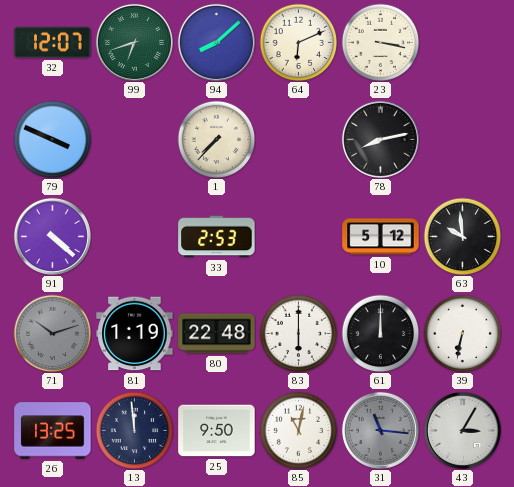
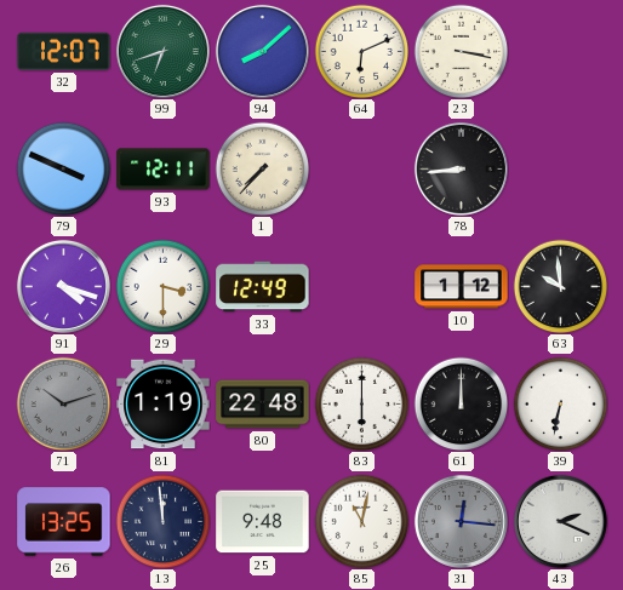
93: none -> 12:11
78: 8:13 -> 8:44
91: 4:22 -> 4:18
29: none -> 3:30
33: 2:53 -> 12:49
10: 5:12 -> 1:12
25: 9:50 -> 9:48
31: 11:16 -> 12:16
43: 3:05 -> 2:19
